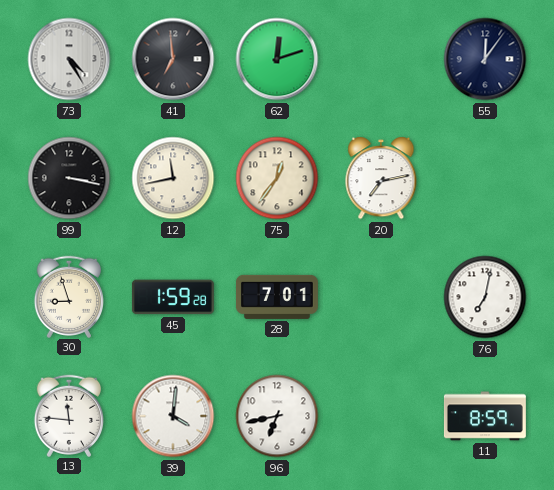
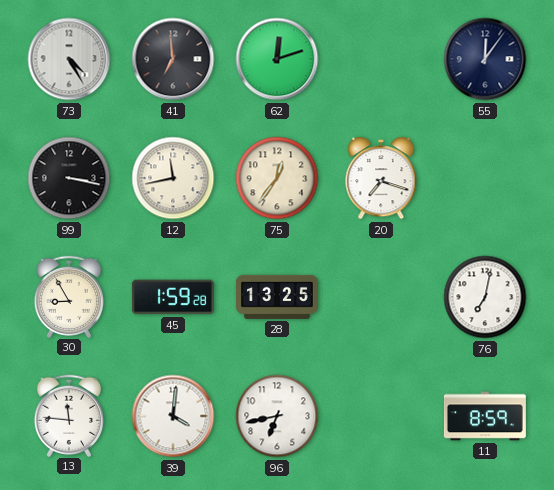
20: 7:13 -> 7:18
30: 8:57 -> 8:55
28: 7:01 -> 13:25
